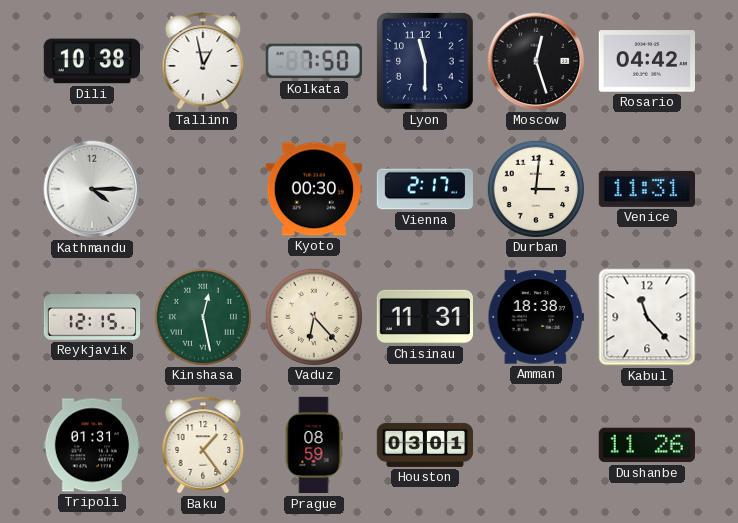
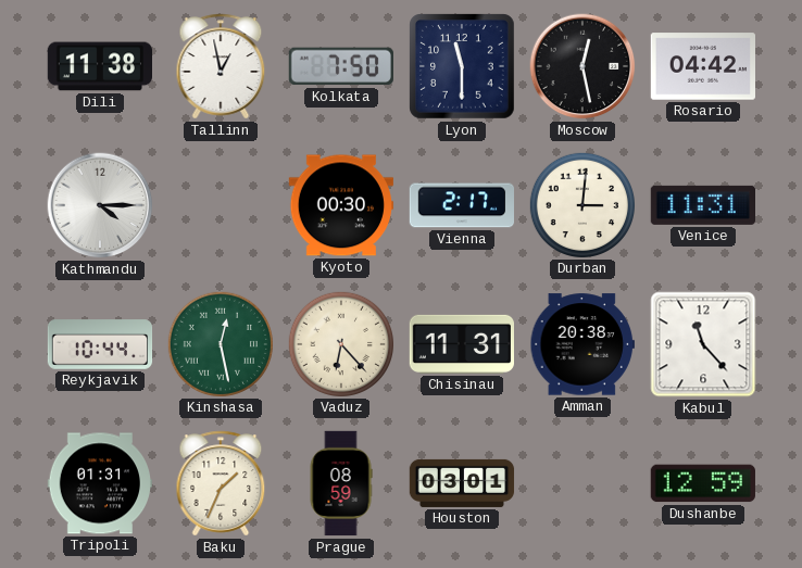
Dili: 10:38 -> 11:38
Moscow: 12:27 -> 12:28
Reykjavik: 12:15 -> 10:44
Amman: 18:38 -> 20:38
Baku: 1:24 -> 1:34
Dushanbe: 11:26 -> 12:59
